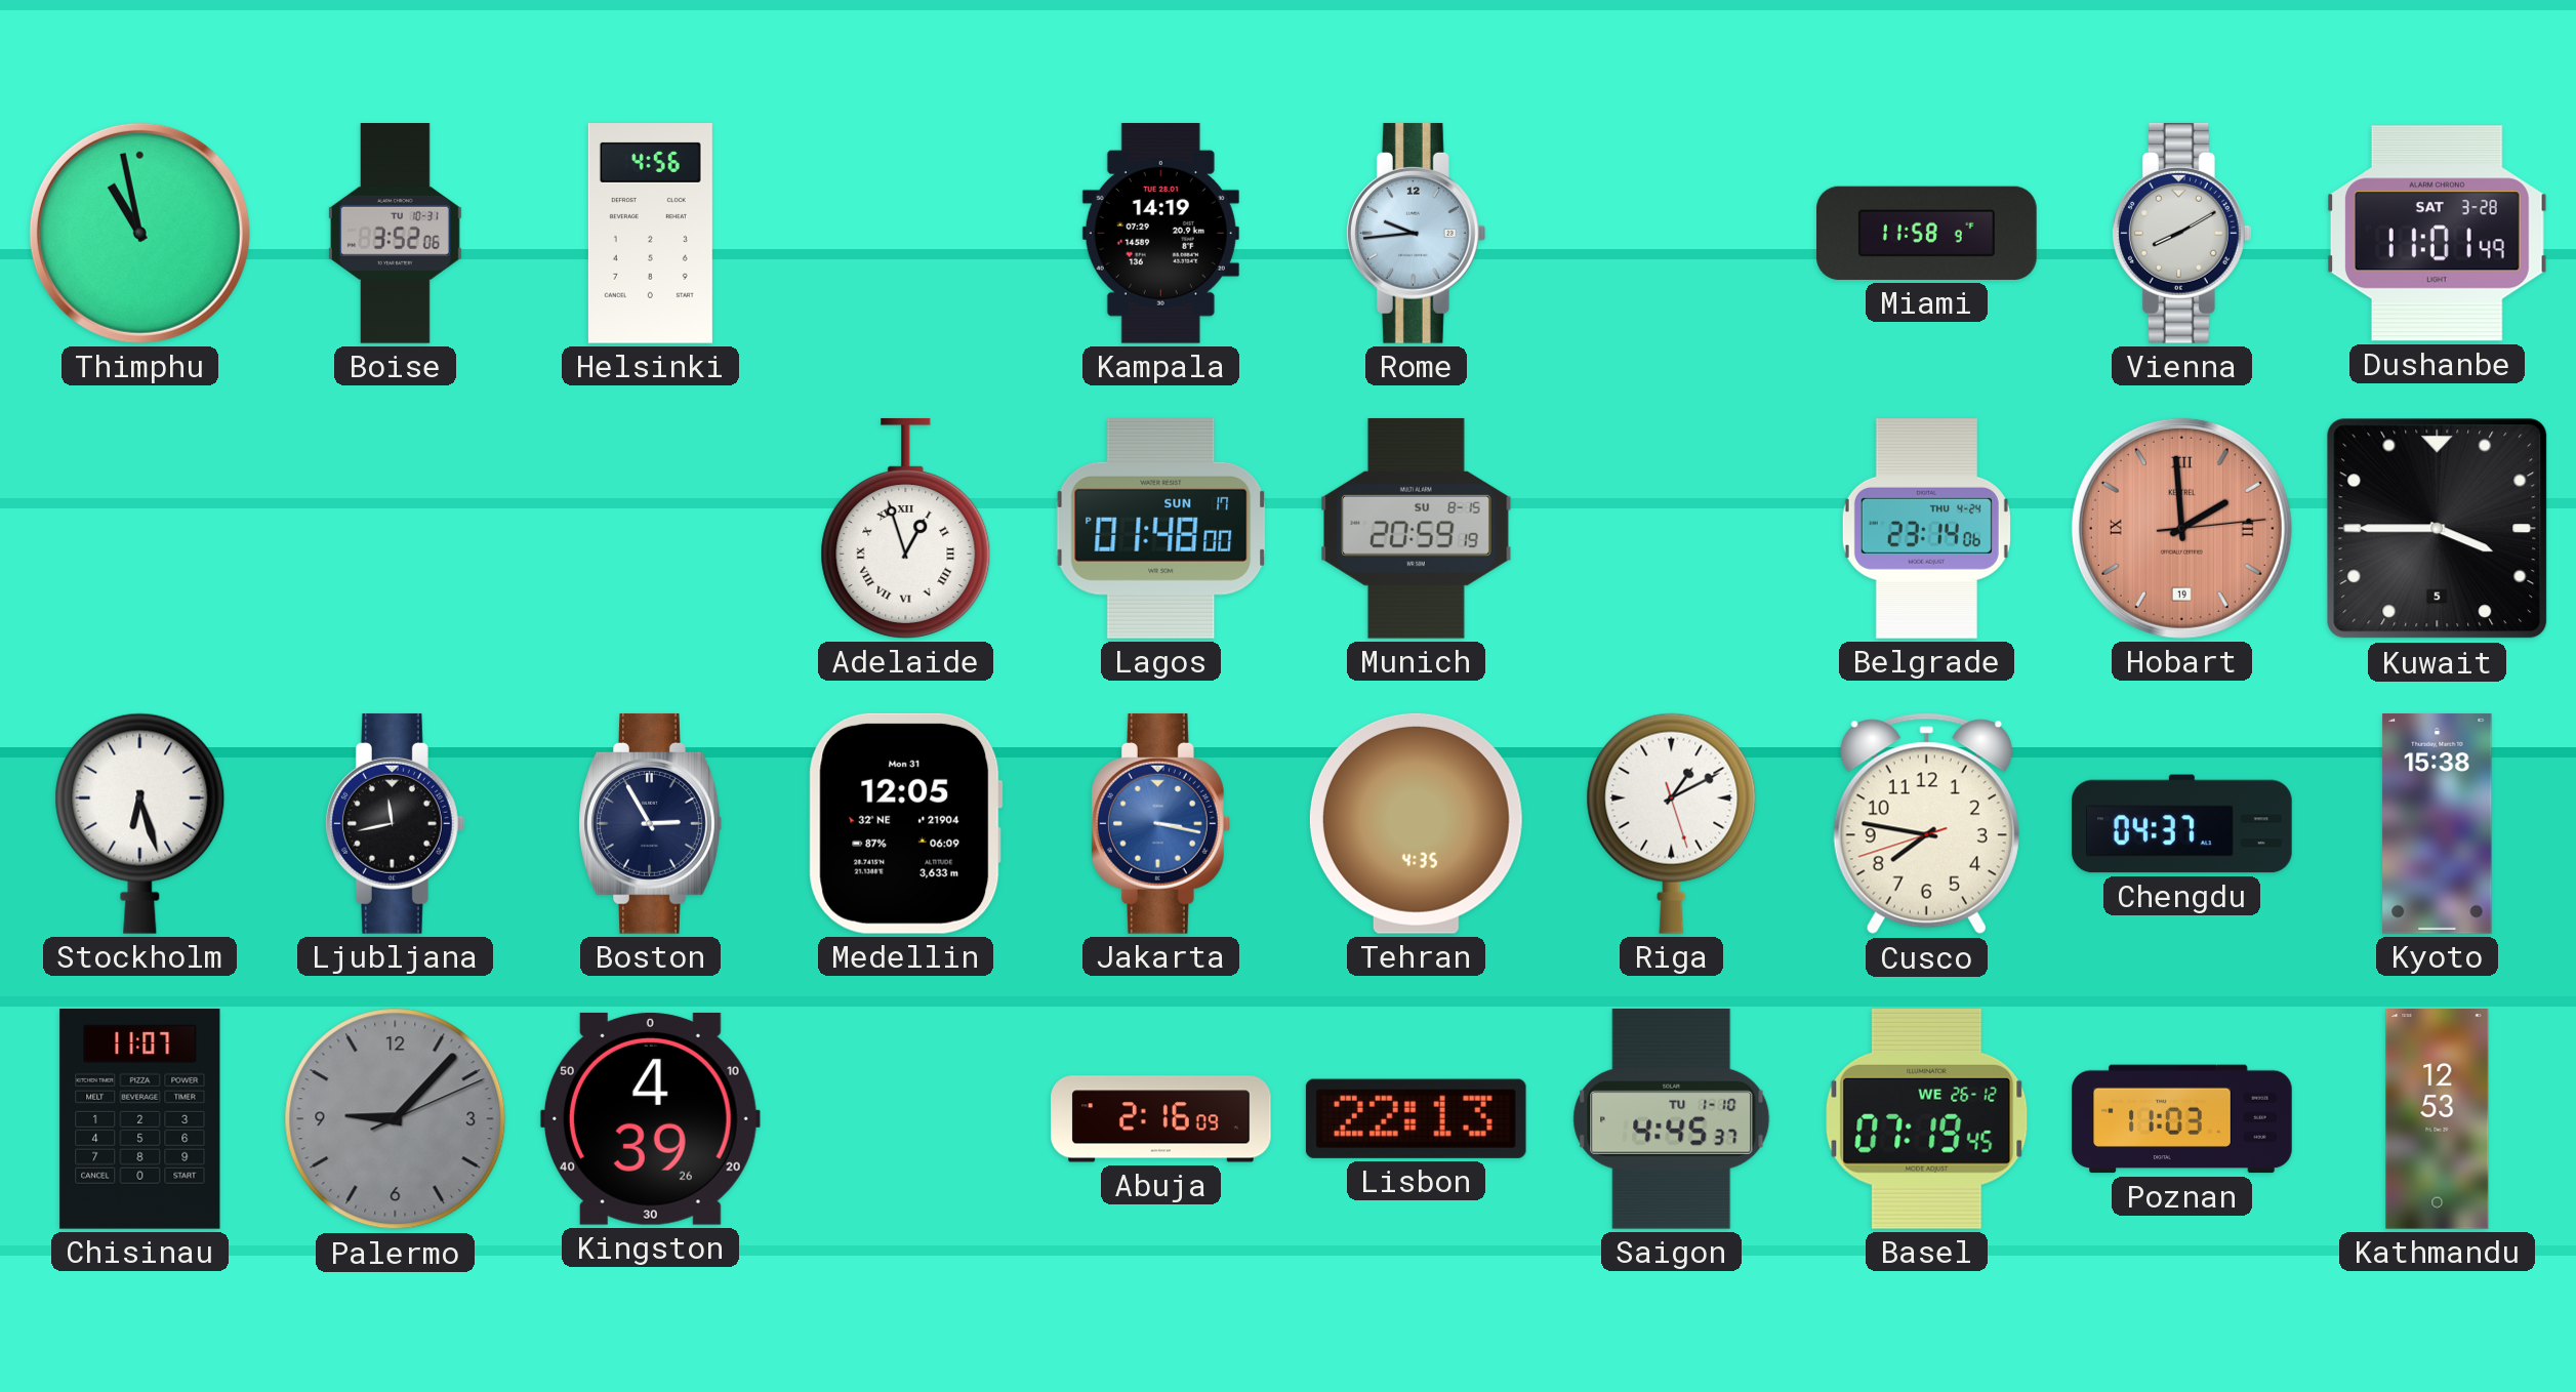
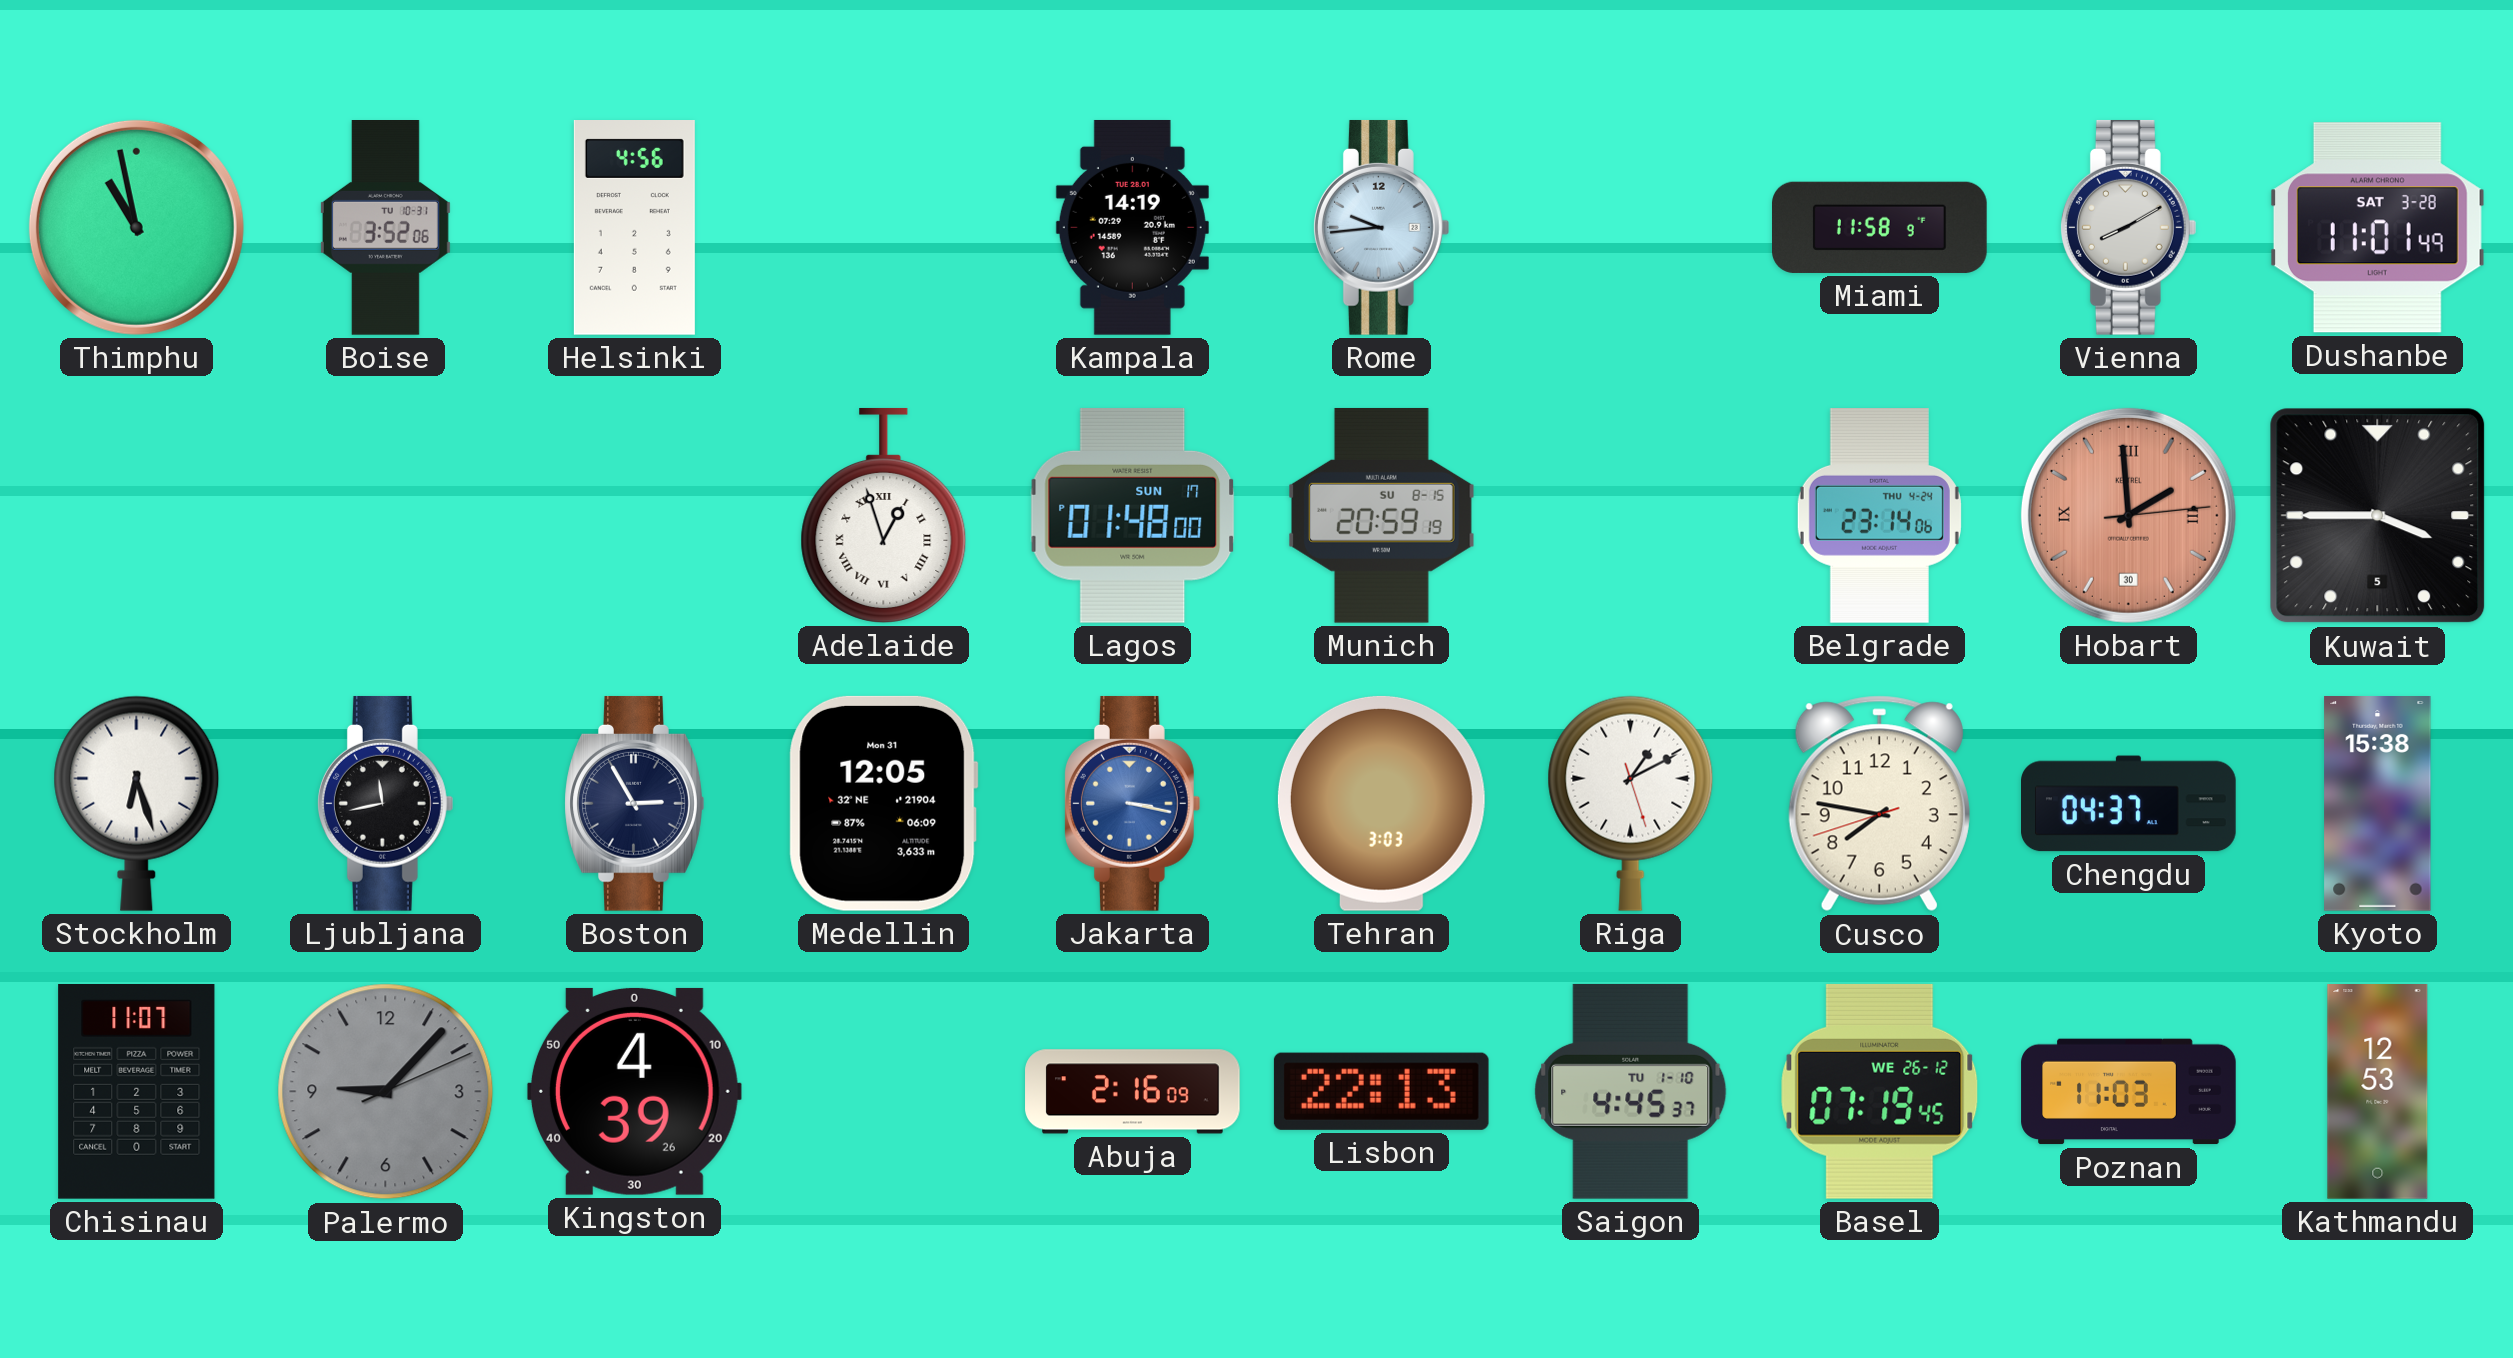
Hobart date: 19 -> 30
Tehran: 4:35 -> 3:03
